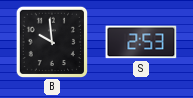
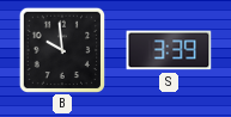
S: 2:53 -> 3:39
